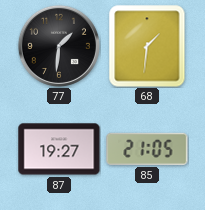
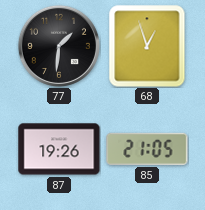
68: 1:31 -> 12:57
87: 19:27 -> 19:26
